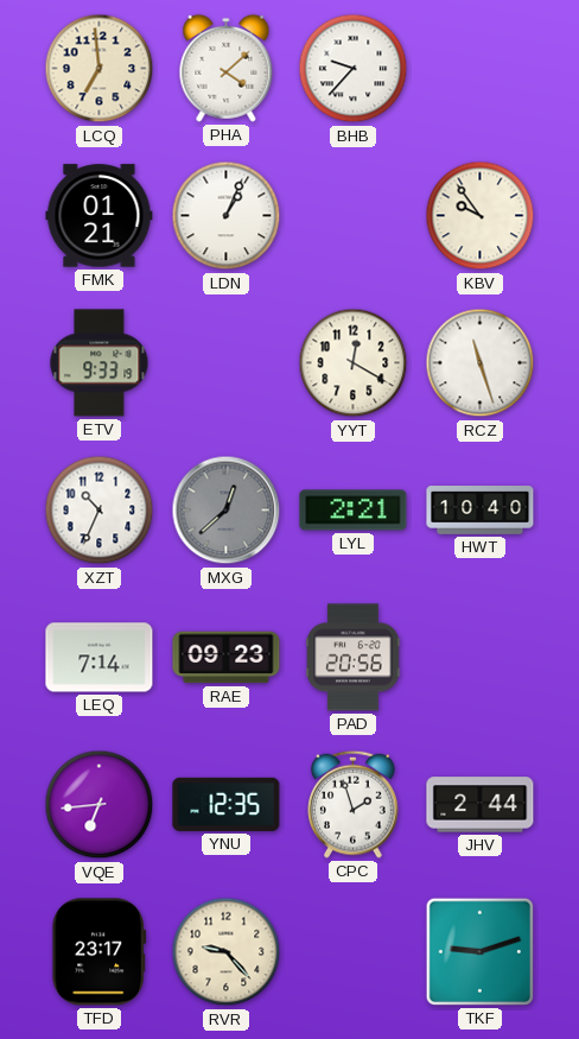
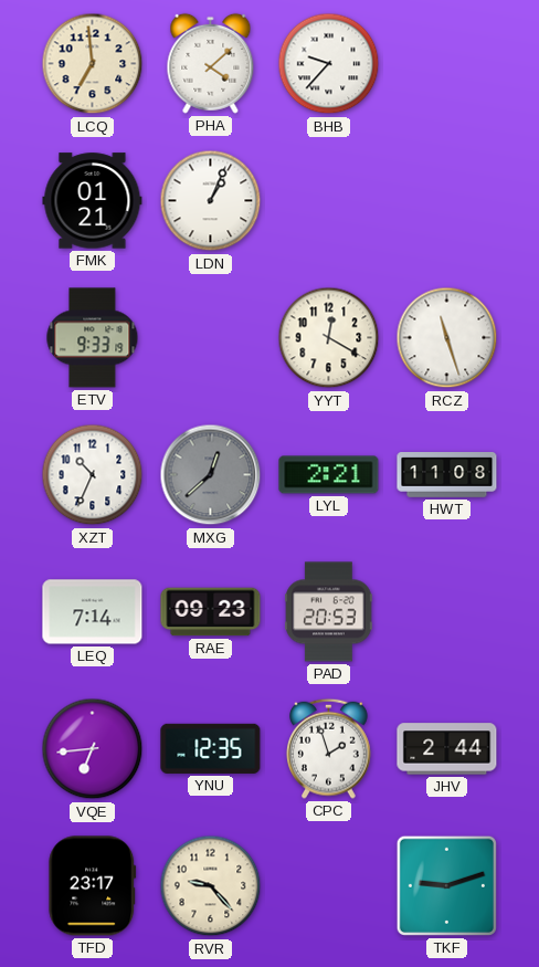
KBV: 9:54 -> none
HWT: 10:40 -> 11:08
PAD: 20:56 -> 20:53
